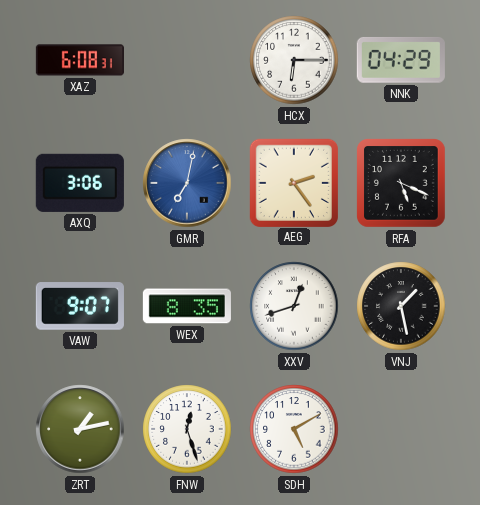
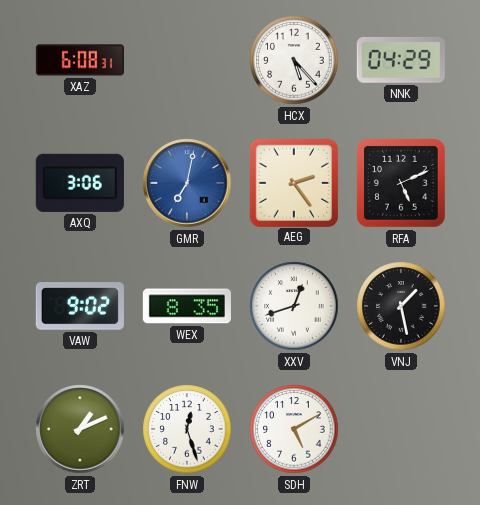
HCX: 6:15 -> 5:23
RFA: 5:19 -> 5:11
VAW: 9:07 -> 9:02
ZRT: 1:13 -> 1:11
